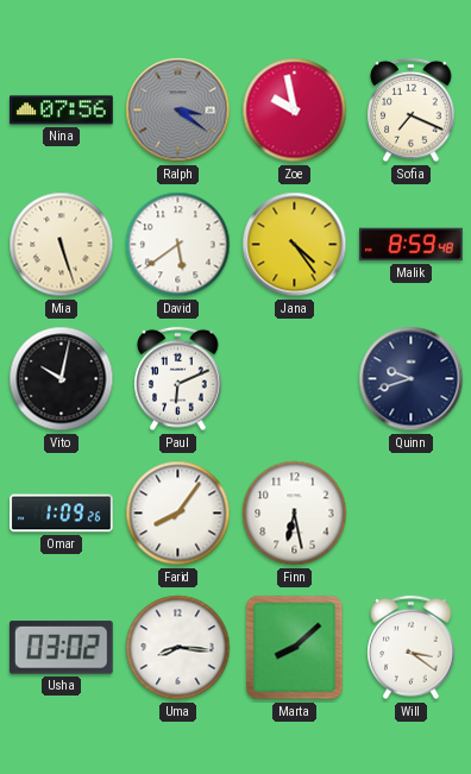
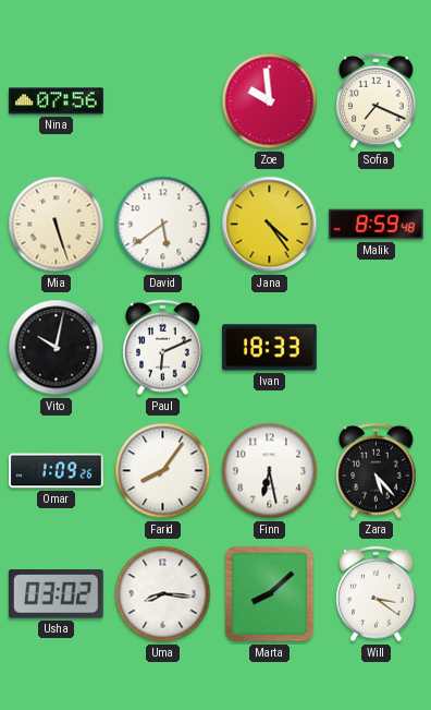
Ralph: 3:21 -> none
Zoe: 9:58 -> 9:59
Ivan: none -> 18:33
Quinn: 9:42 -> none
Zara: none -> 5:23
